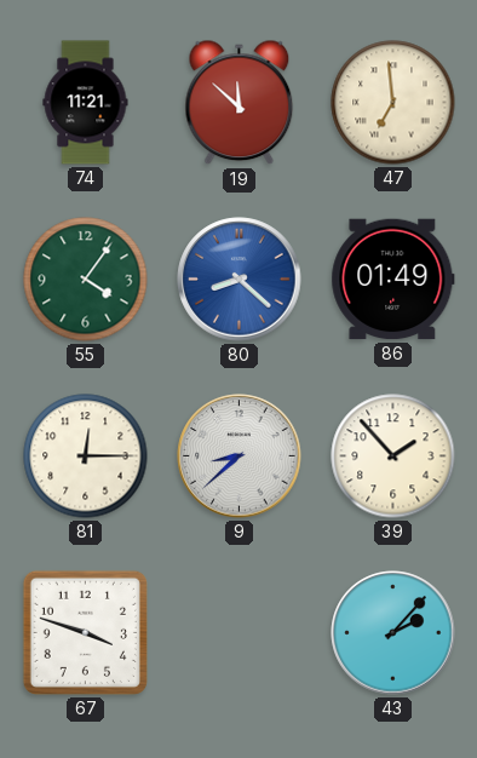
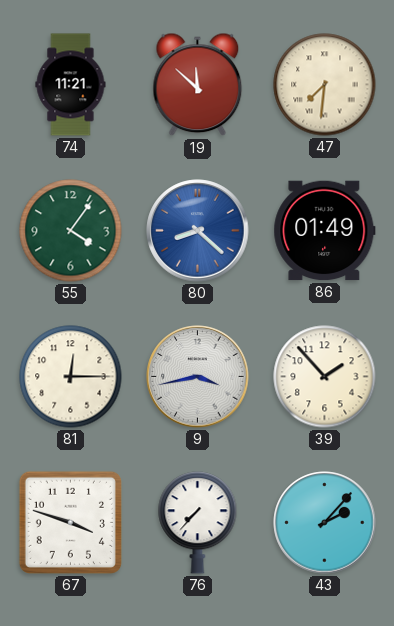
47: 6:59 -> 7:31
9: 8:38 -> 3:43
76: none -> 7:37
